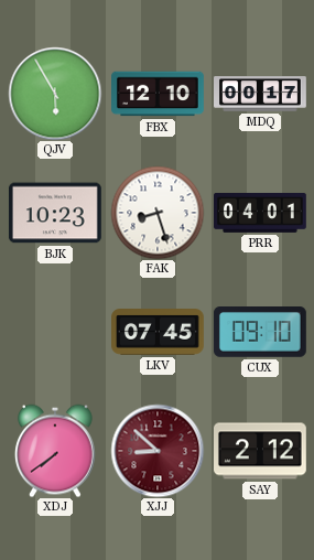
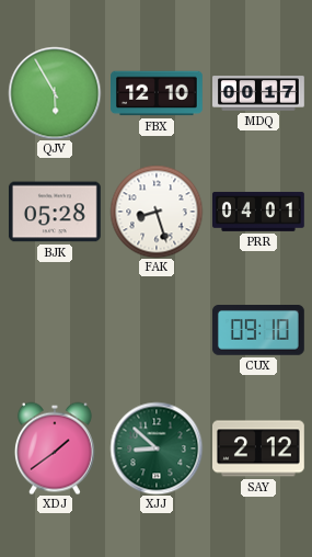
BJK: 10:23 -> 05:28
LKV: 07:45 -> none
XDJ: 7:39 -> 1:39
XJJ dial: burgundy -> green
